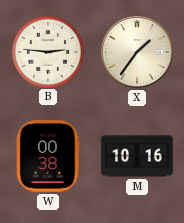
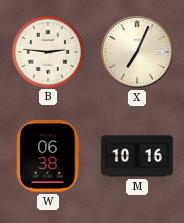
X: 1:36 -> 7:04
W: 00:38 -> 06:38
